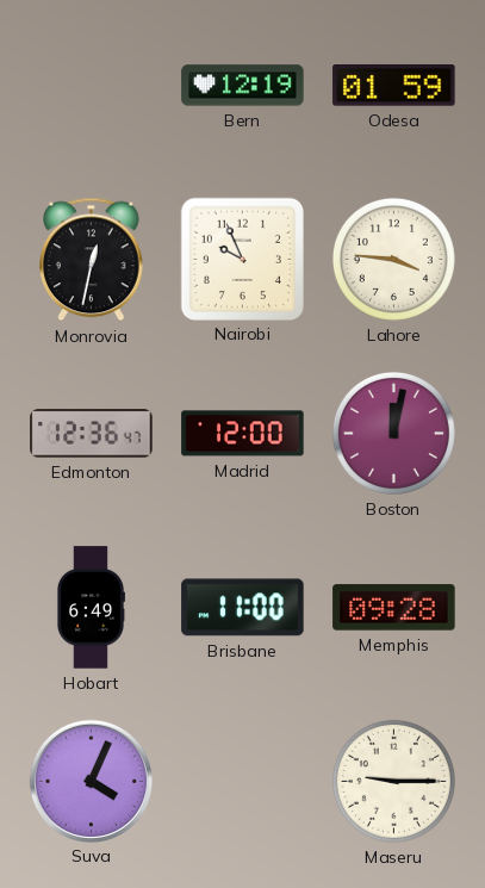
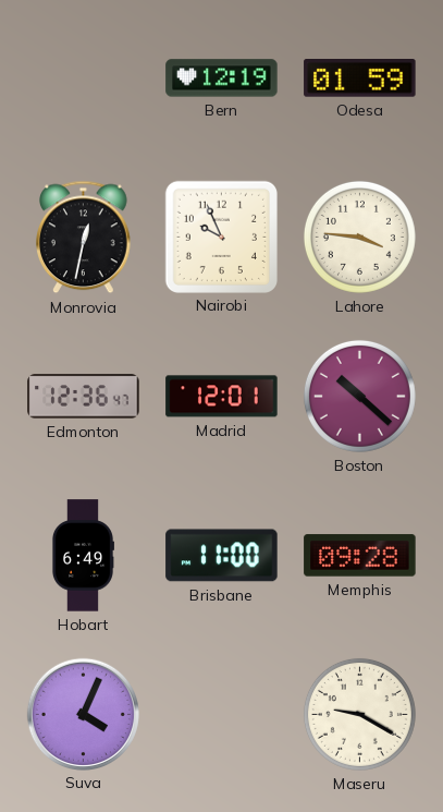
Madrid: 12:00 -> 12:01
Boston: 12:02 -> 10:22
Maseru: 9:15 -> 9:20
